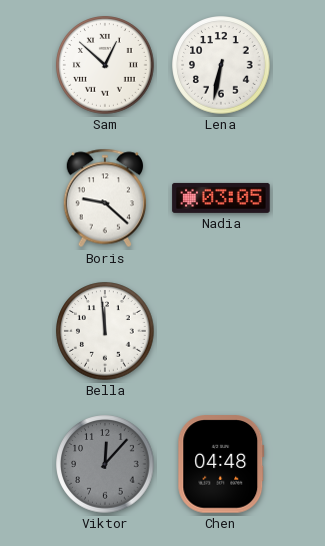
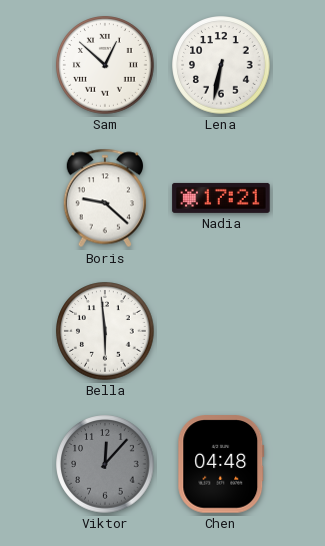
Nadia: 03:05 -> 17:21
Bella: 11:59 -> 5:59
